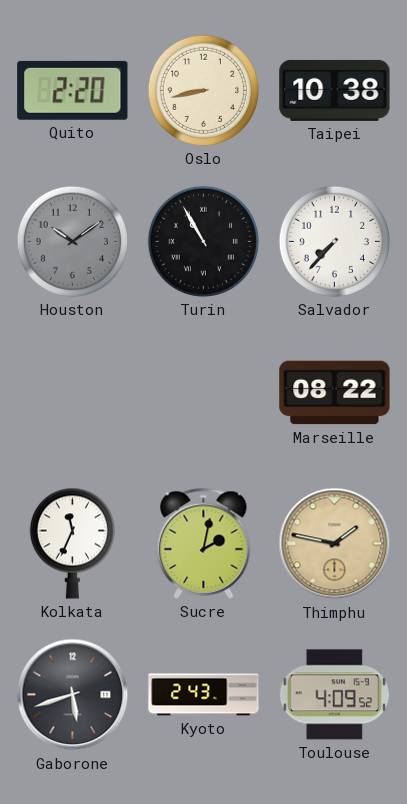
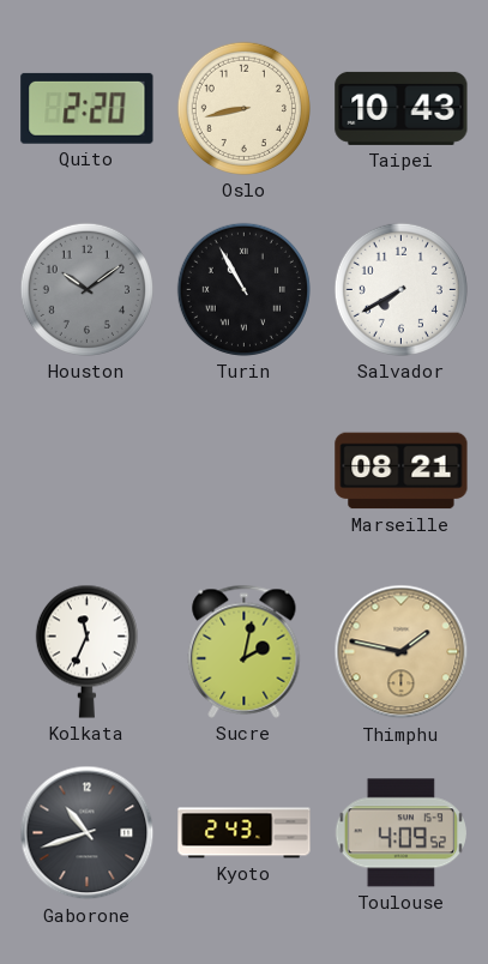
Taipei: 10:38 -> 10:43
Salvador: 7:37 -> 7:40
Marseille: 08:22 -> 08:21
Gaborone: 5:42 -> 10:42
